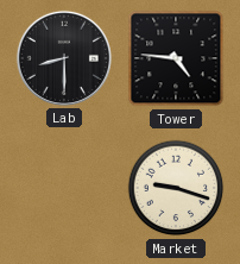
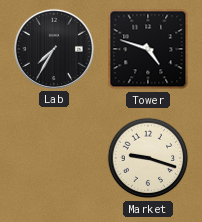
Lab: 8:30 -> 7:35
Tower: 4:46 -> 4:48
